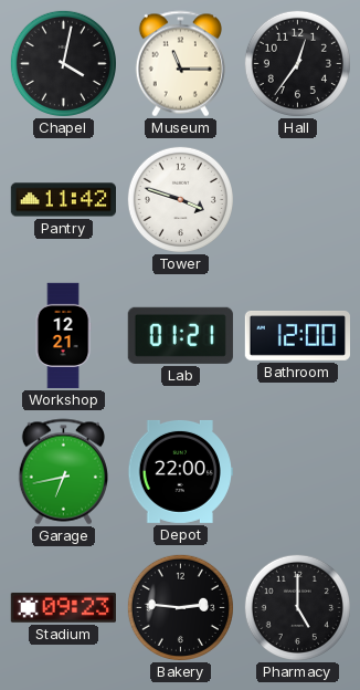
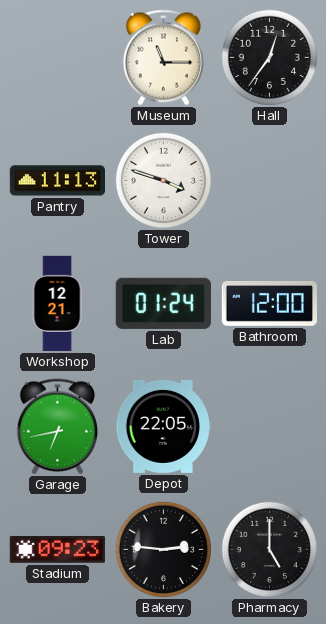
Chapel: 4:02 -> none
Pantry: 11:42 -> 11:13
Lab: 01:21 -> 01:24
Depot: 22:00 -> 22:05
